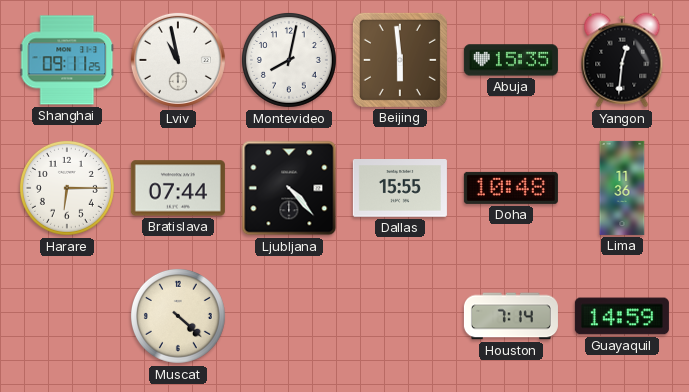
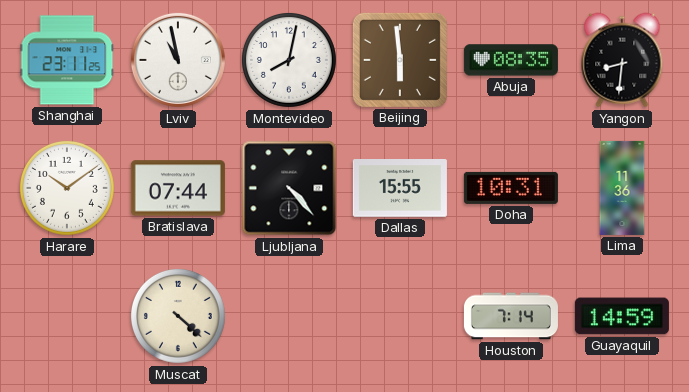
Shanghai: 09:11 -> 23:11
Abuja: 15:35 -> 08:35
Yangon: 12:31 -> 8:31
Harare: 6:15 -> 10:09
Doha: 10:48 -> 10:31
